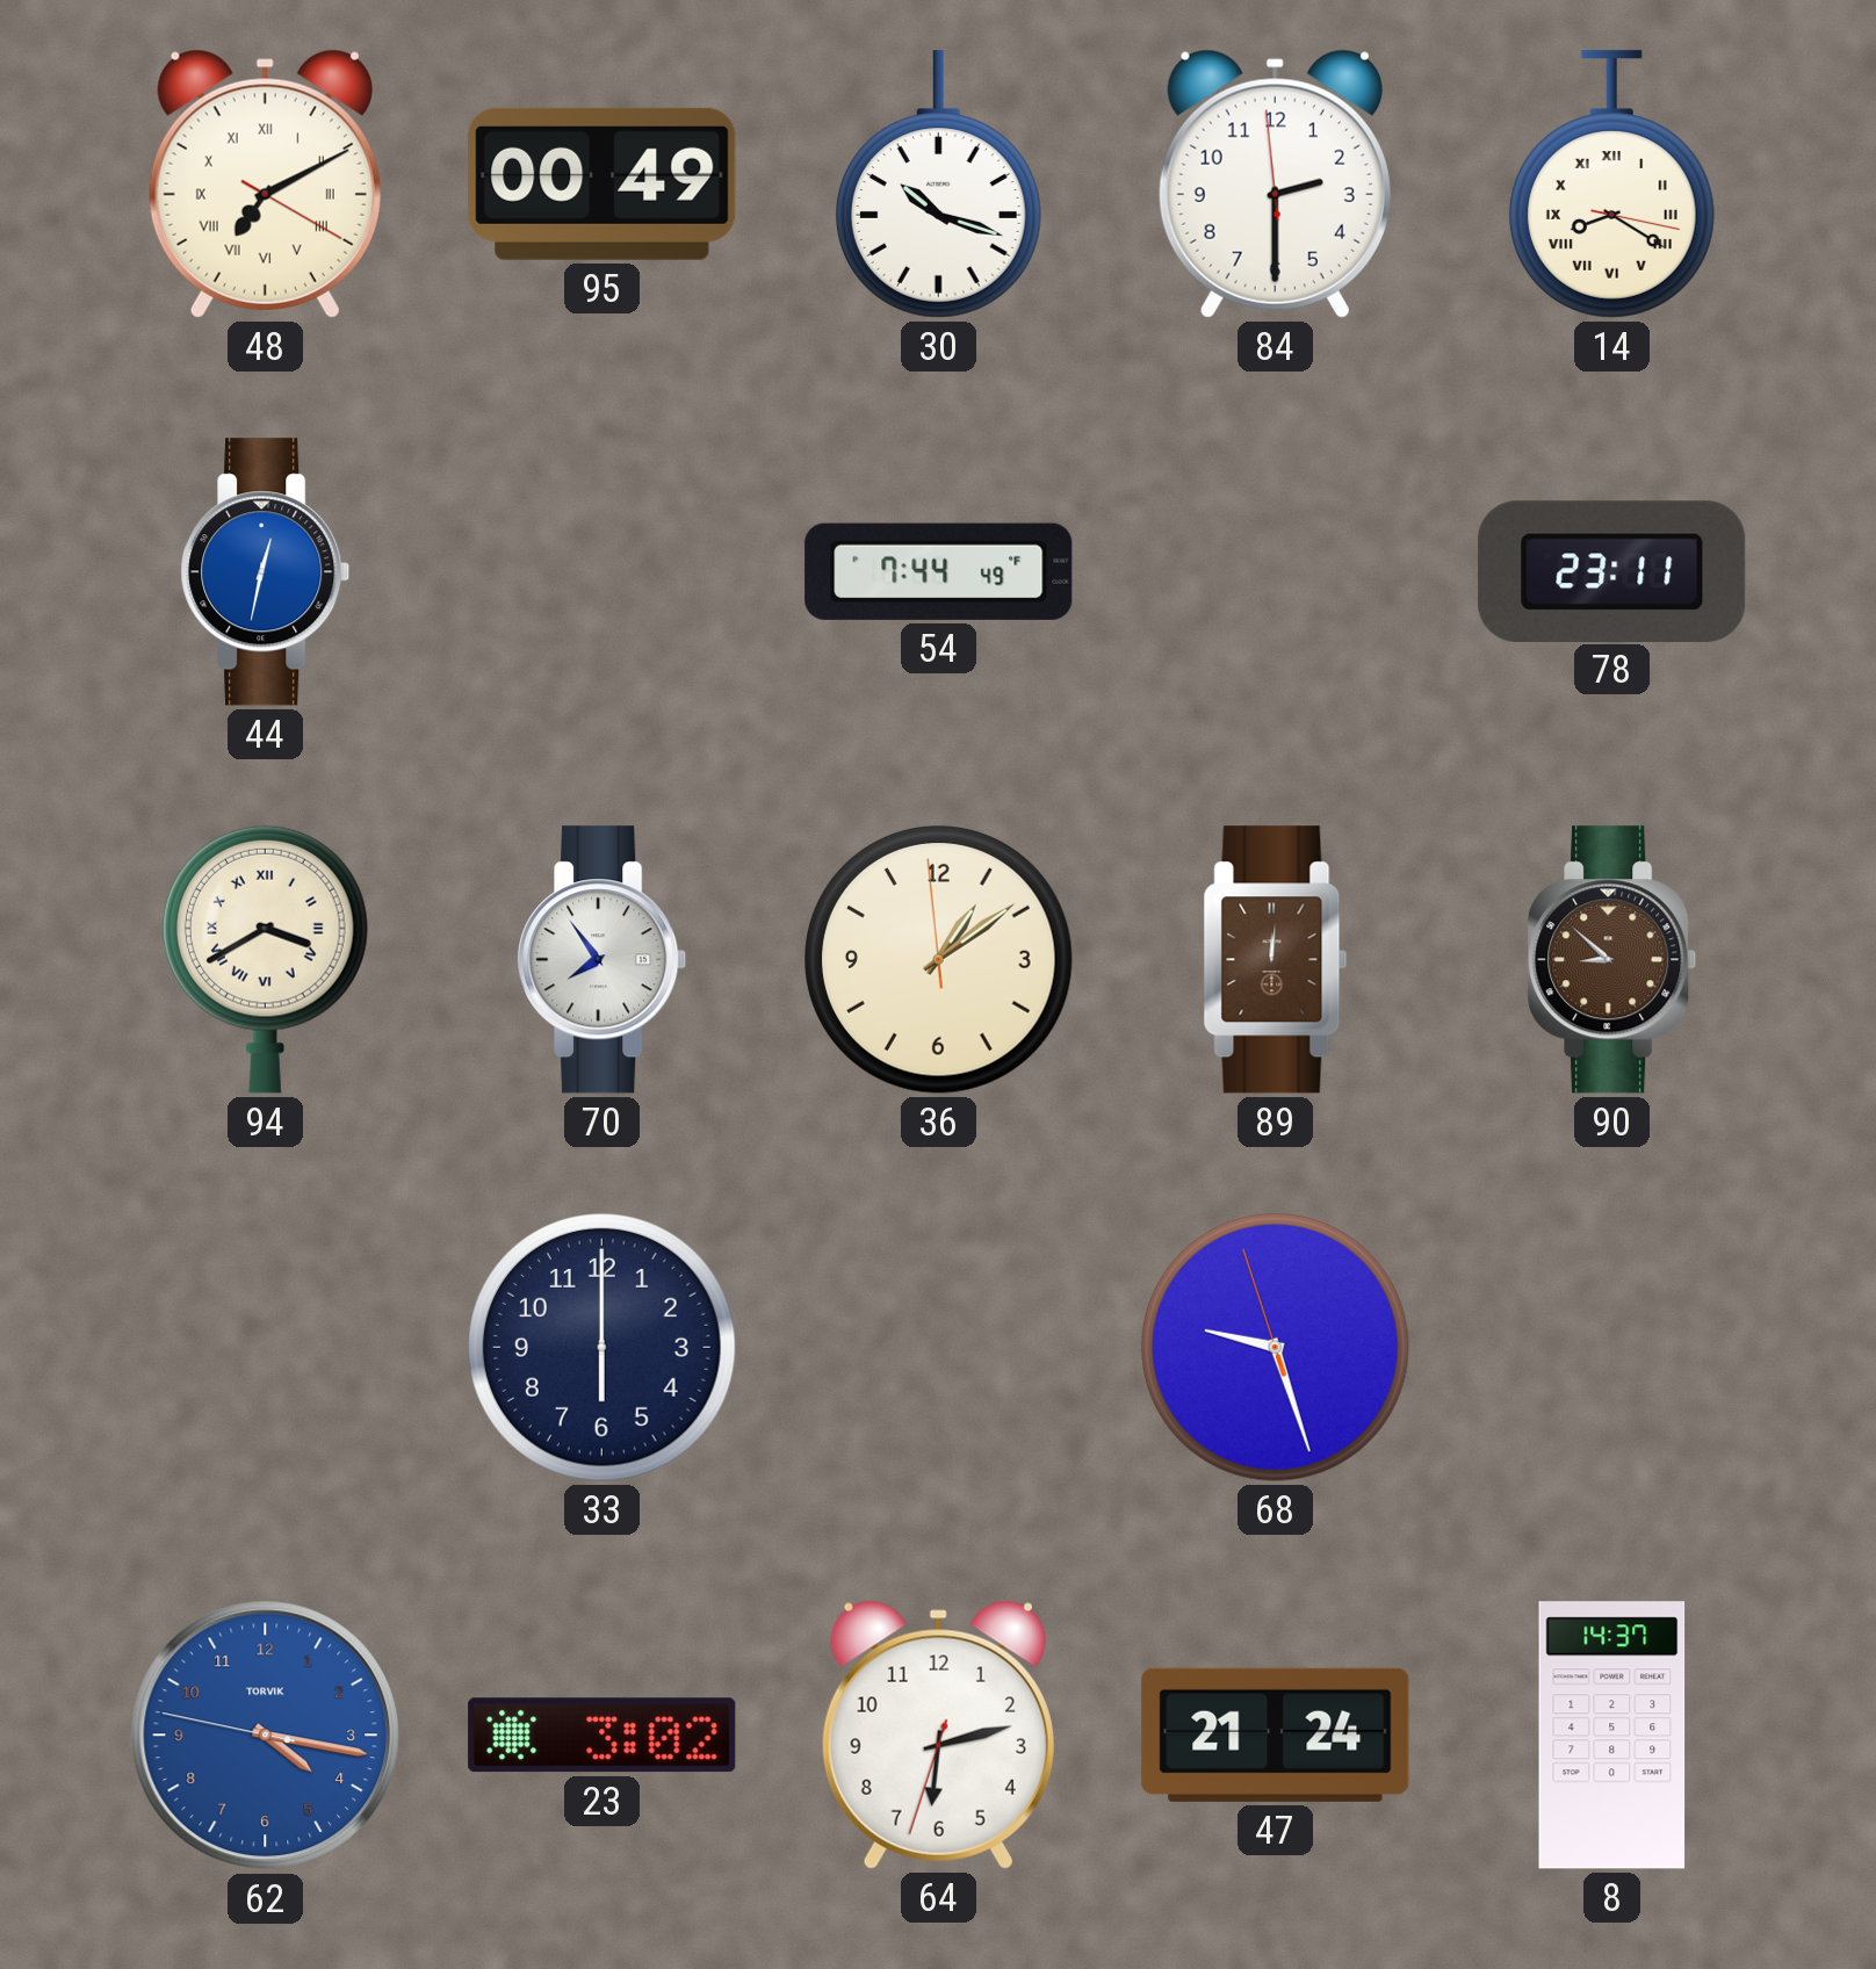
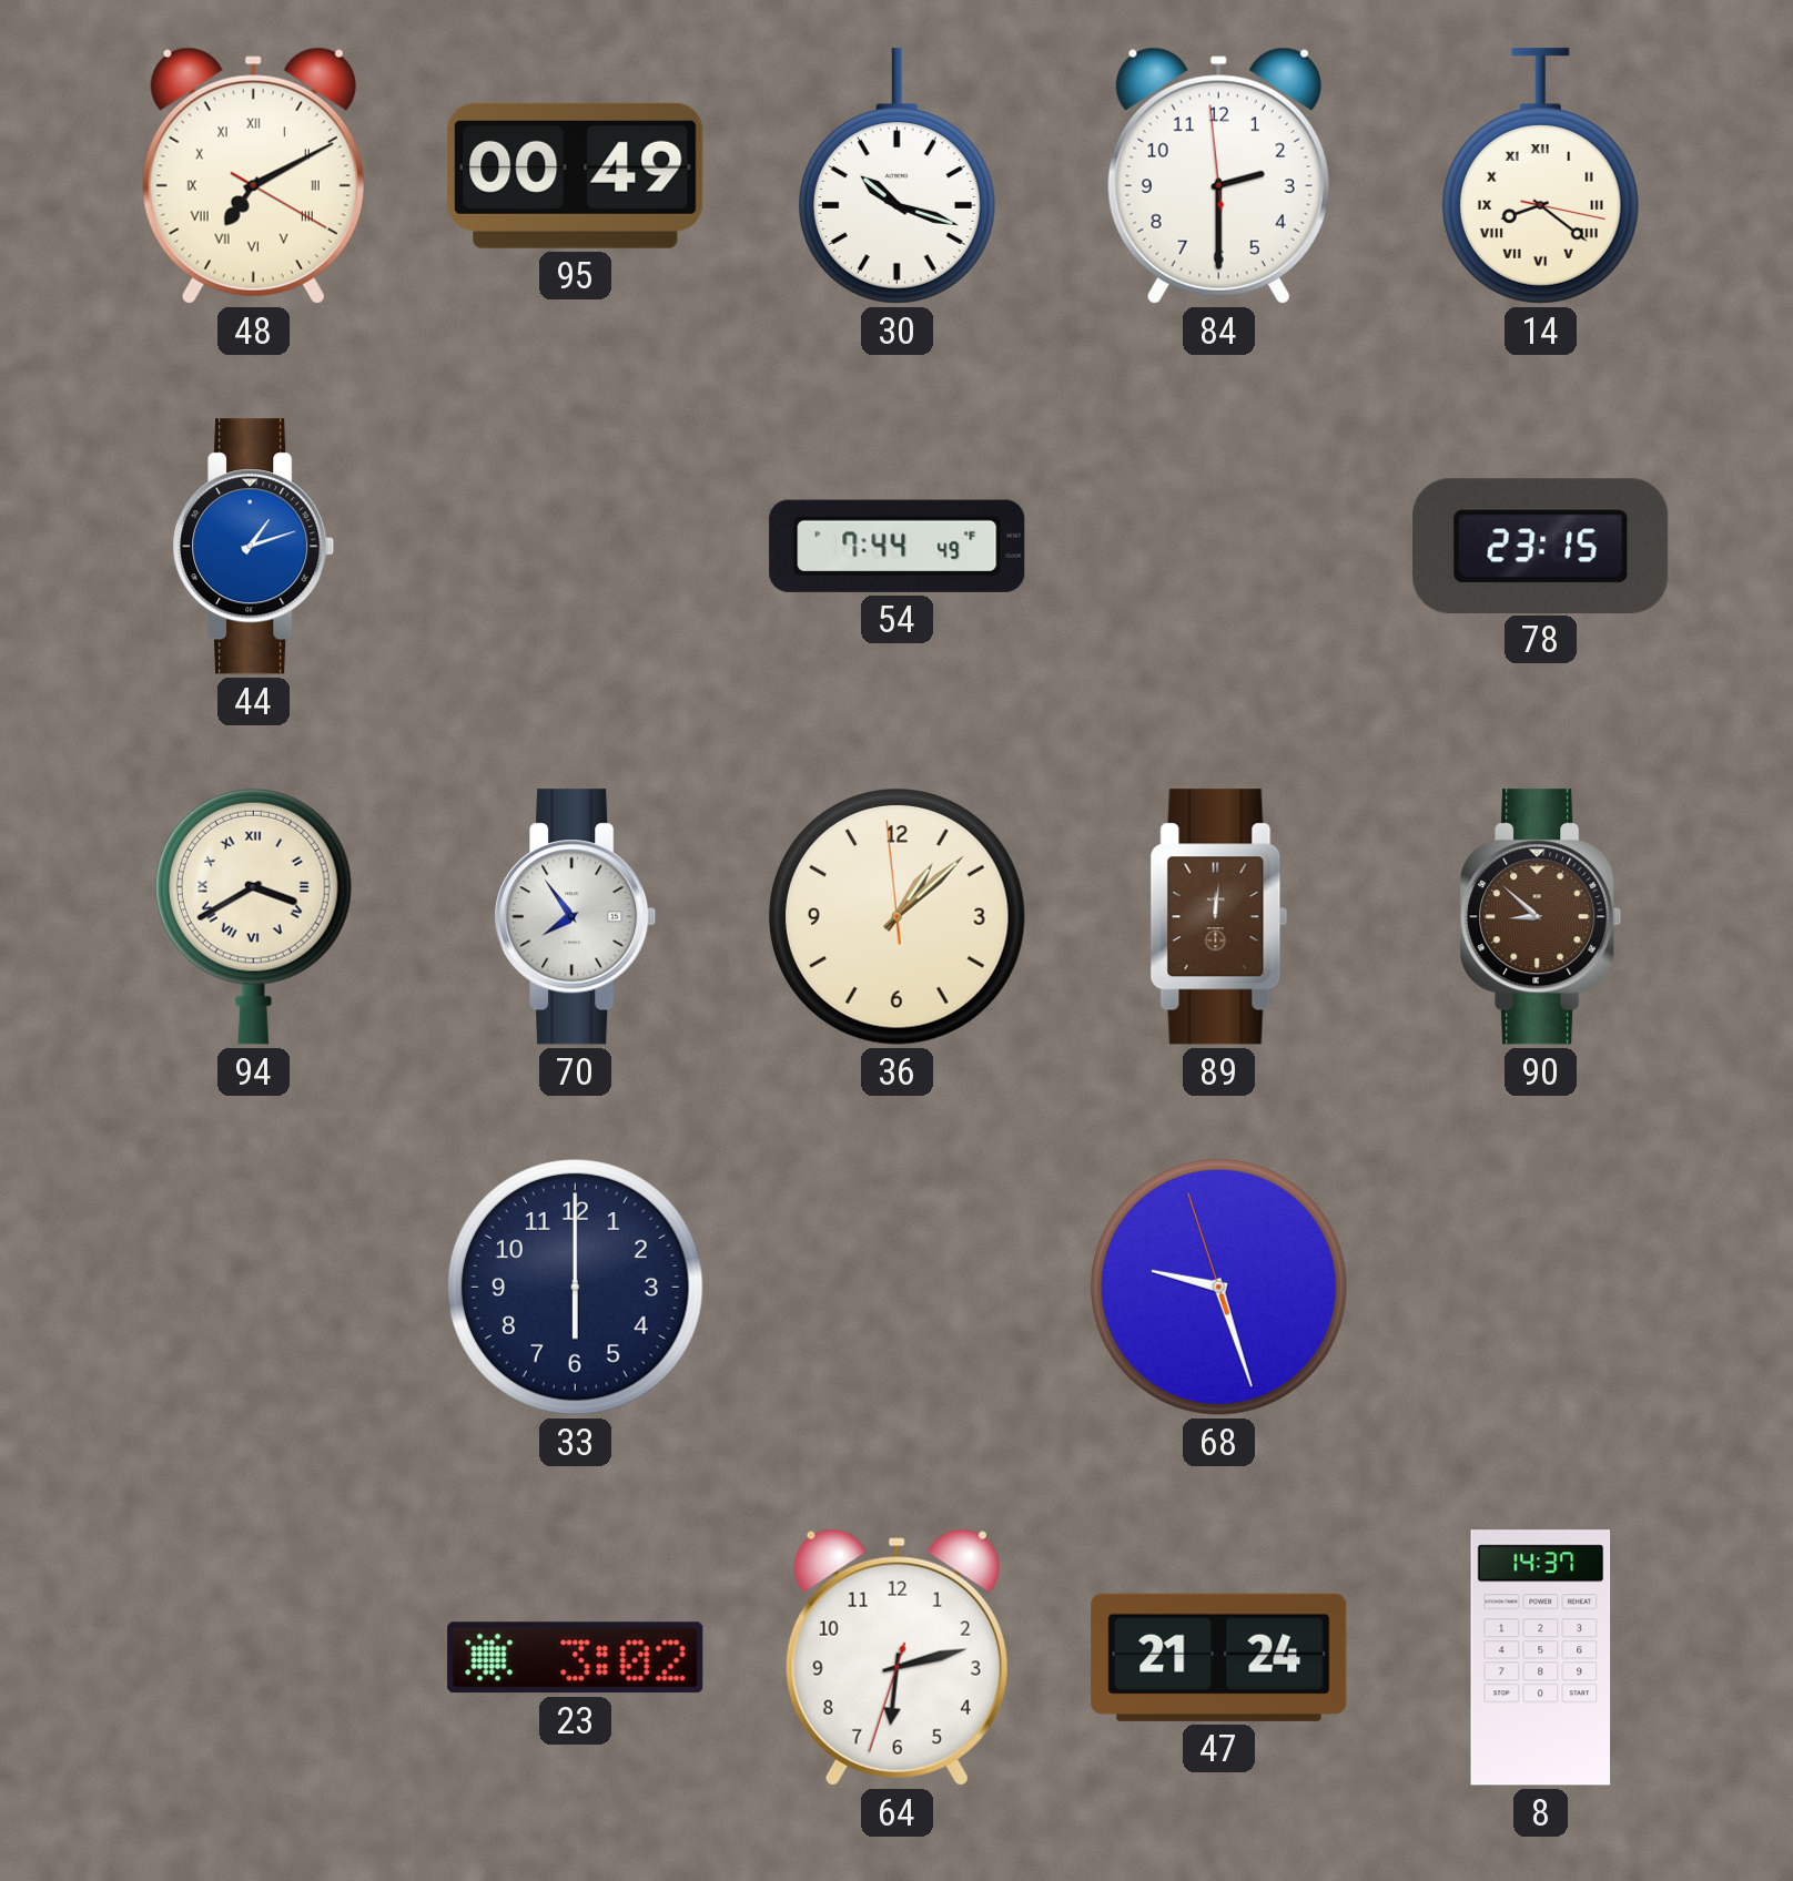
14: 8:20 -> 8:21
44: 12:32 -> 1:12
78: 23:11 -> 23:15
36: 1:08 -> 1:07
62: 4:16 -> none
